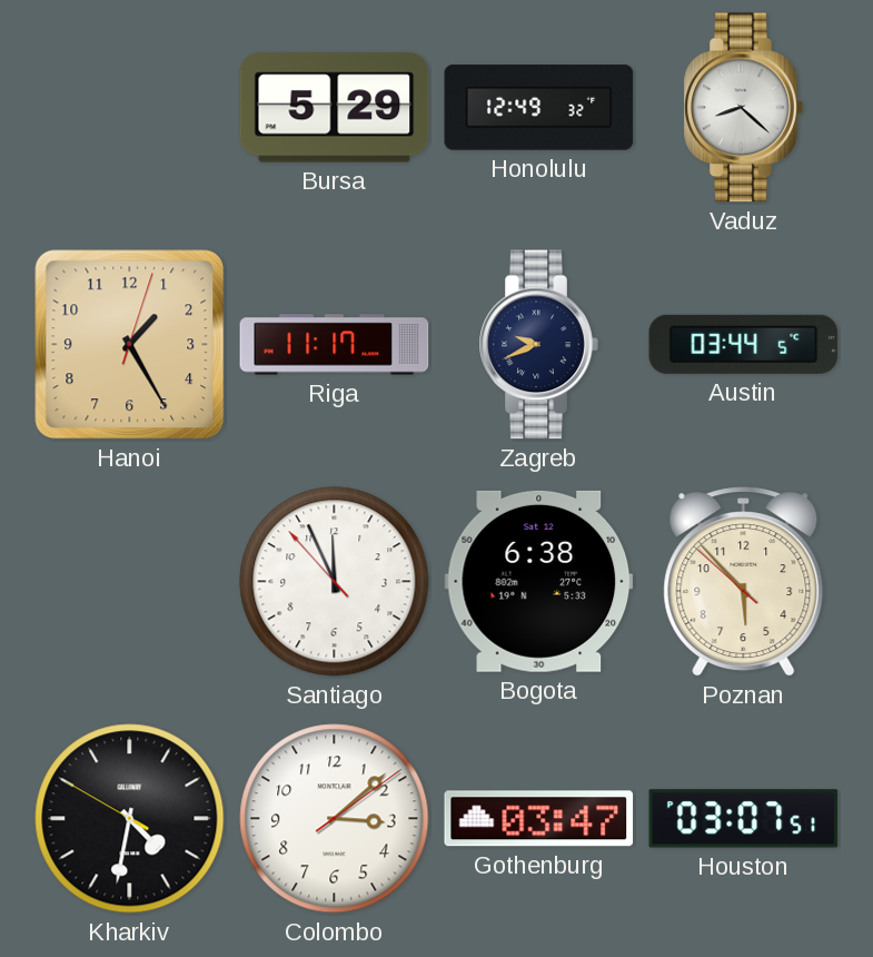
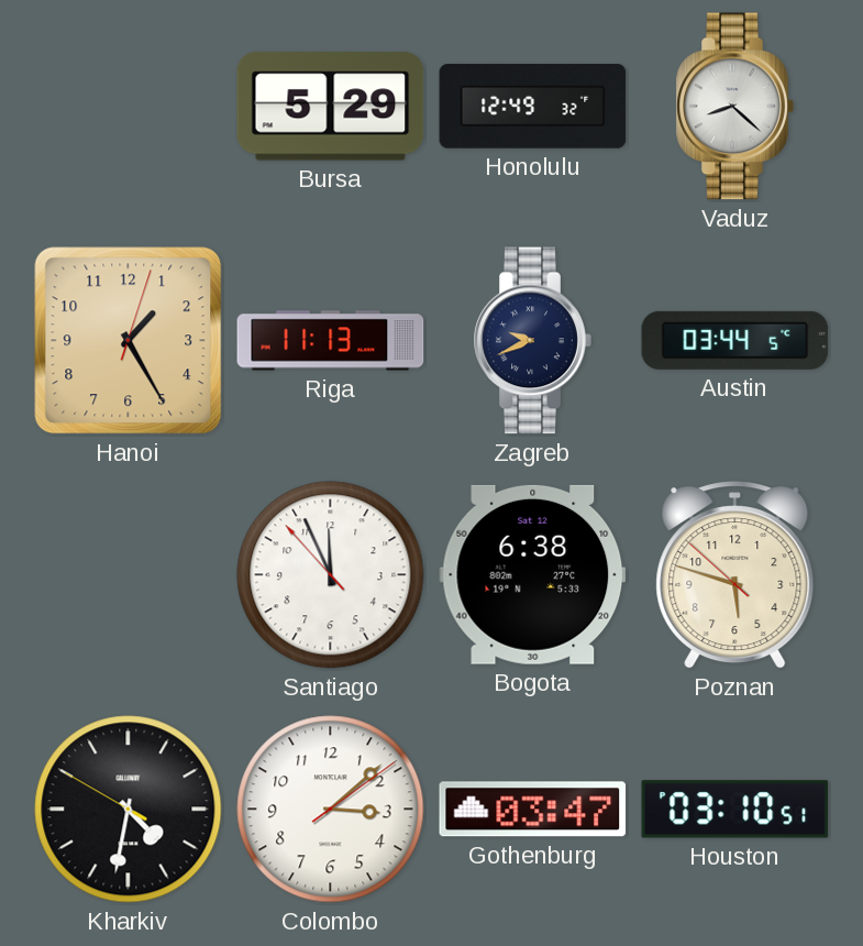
Riga: 11:17 -> 11:13
Poznan: 5:52 -> 5:47
Houston: 03:07 -> 03:10
